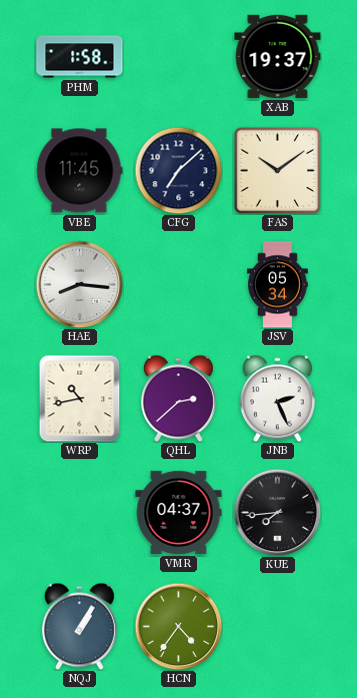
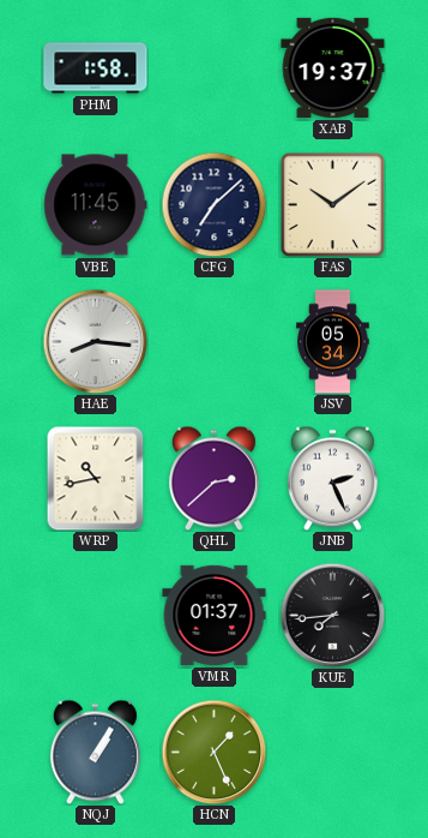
VMR: 04:37 -> 01:37
HCN: 4:36 -> 1:26
